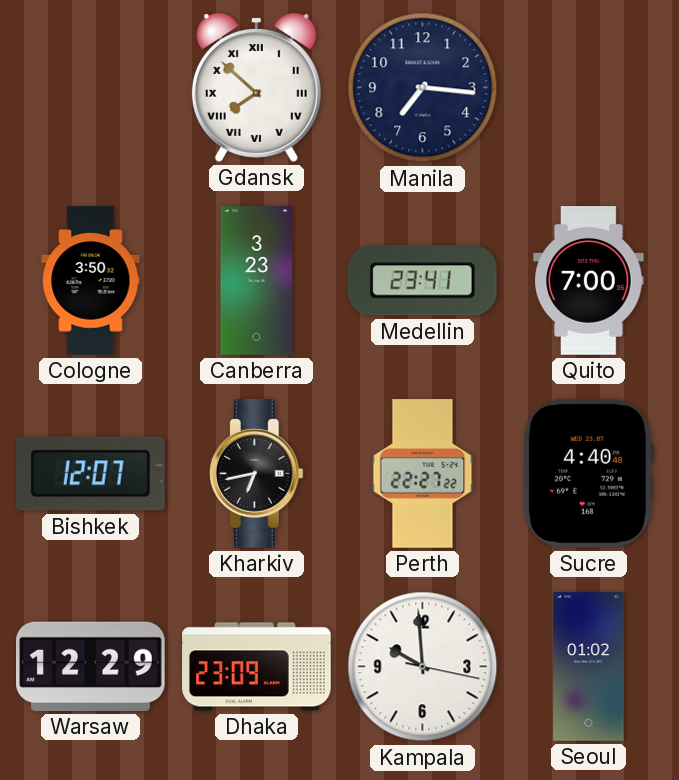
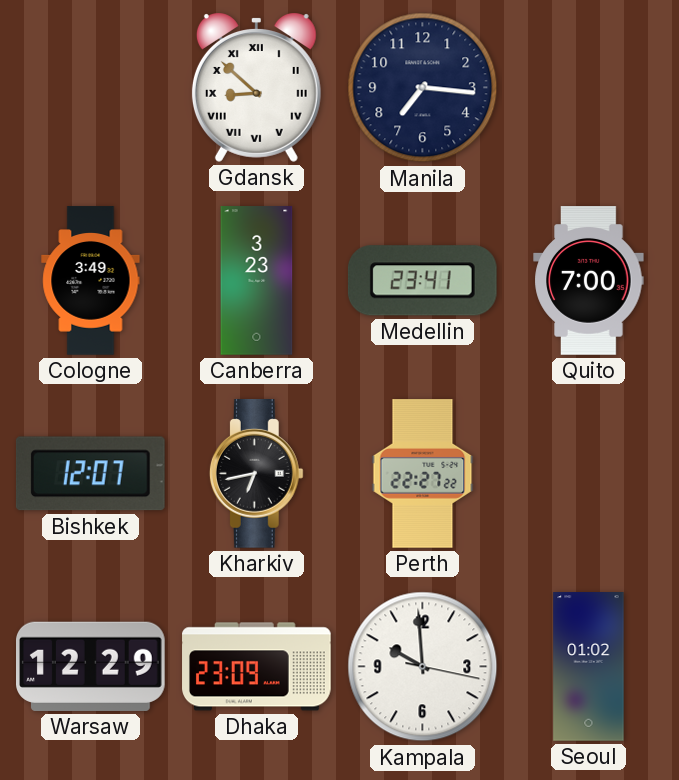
Gdansk: 7:52 -> 8:52
Cologne: 3:50 -> 3:49
Sucre: 4:40 -> none
